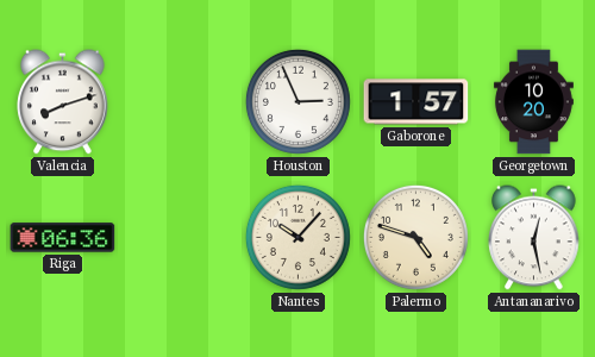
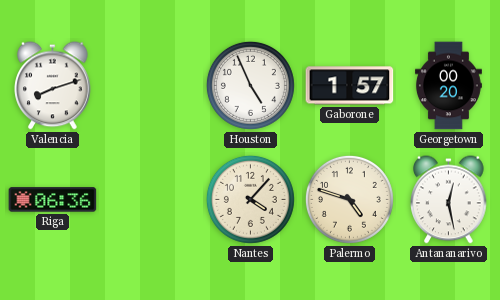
Houston: 2:56 -> 4:56
Georgetown: 10:20 -> 00:20
Nantes: 10:07 -> 4:07
